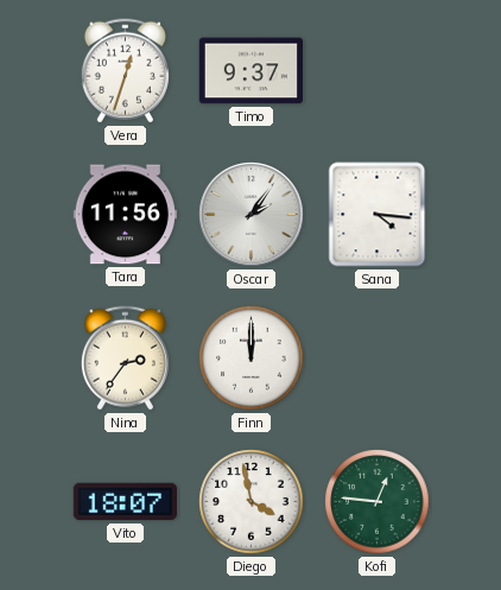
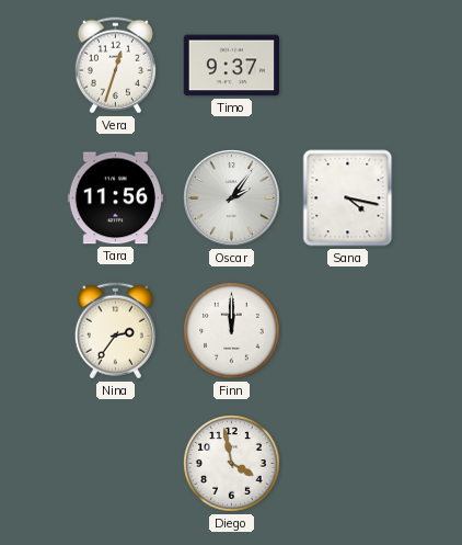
Sana: 4:16 -> 4:17
Vito: 18:07 -> none
Kofi: 12:46 -> none
